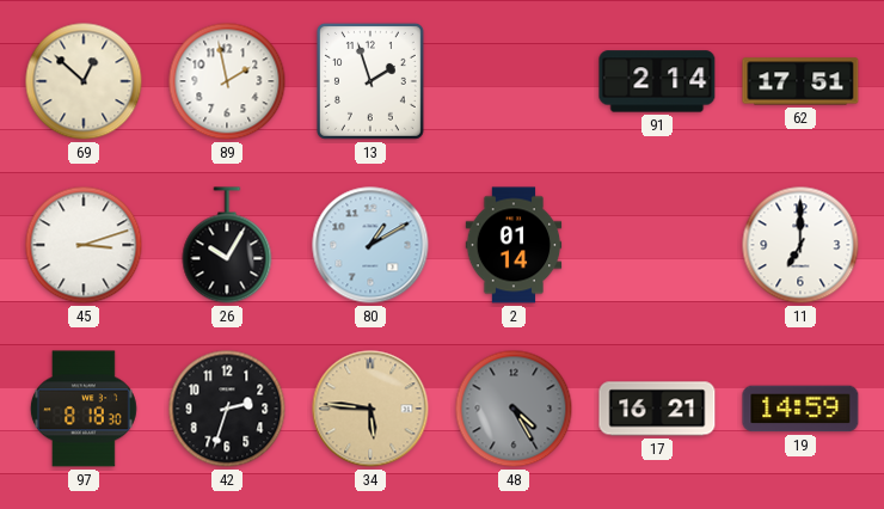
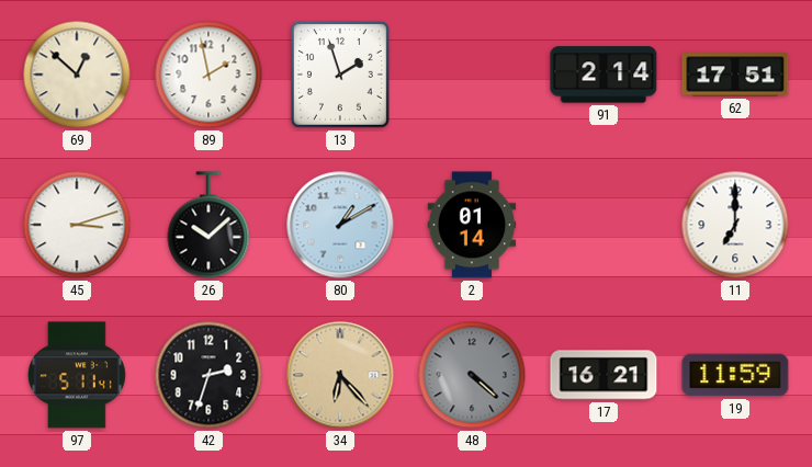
26: 10:05 -> 10:08
97: 8:18 -> 5:11
34: 5:46 -> 6:23
48: 4:25 -> 4:22
19: 14:59 -> 11:59
